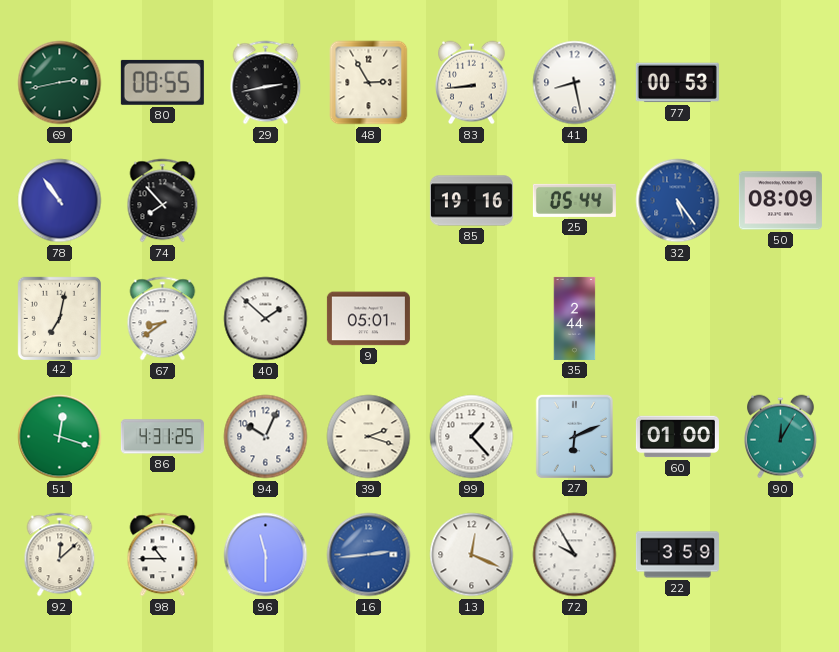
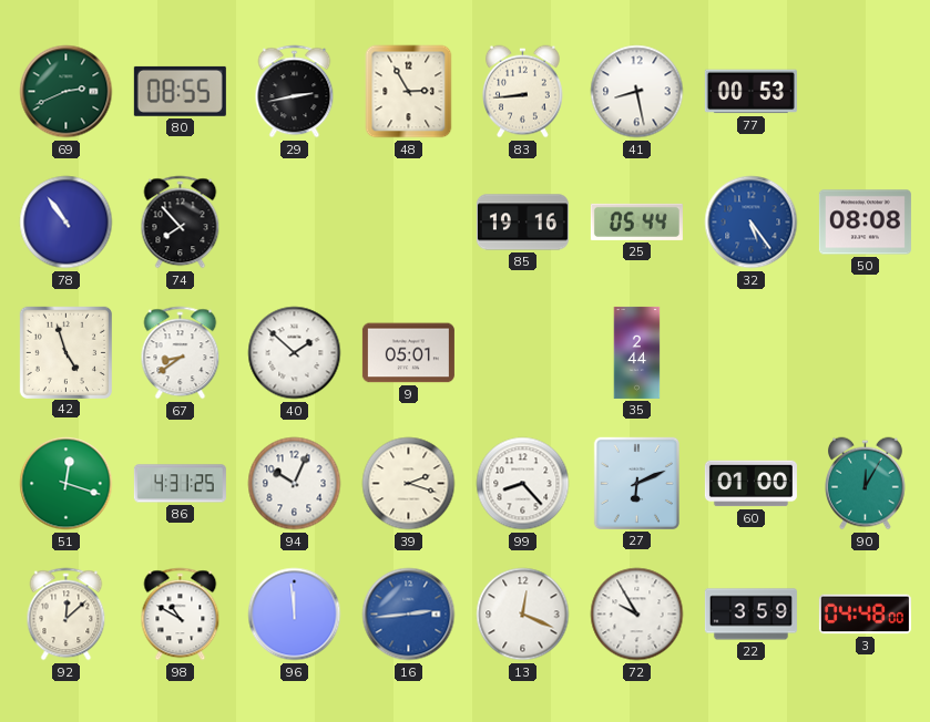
69: 2:43 -> 2:41
50: 08:09 -> 08:08
42: 7:02 -> 4:57
99: 1:23 -> 8:23
98: 10:45 -> 10:50
96: 11:30 -> 11:59
3: none -> 04:48
